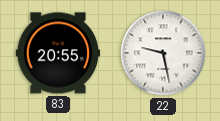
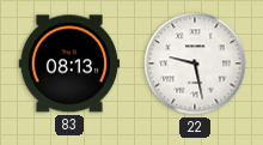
83: 20:55 -> 08:13
